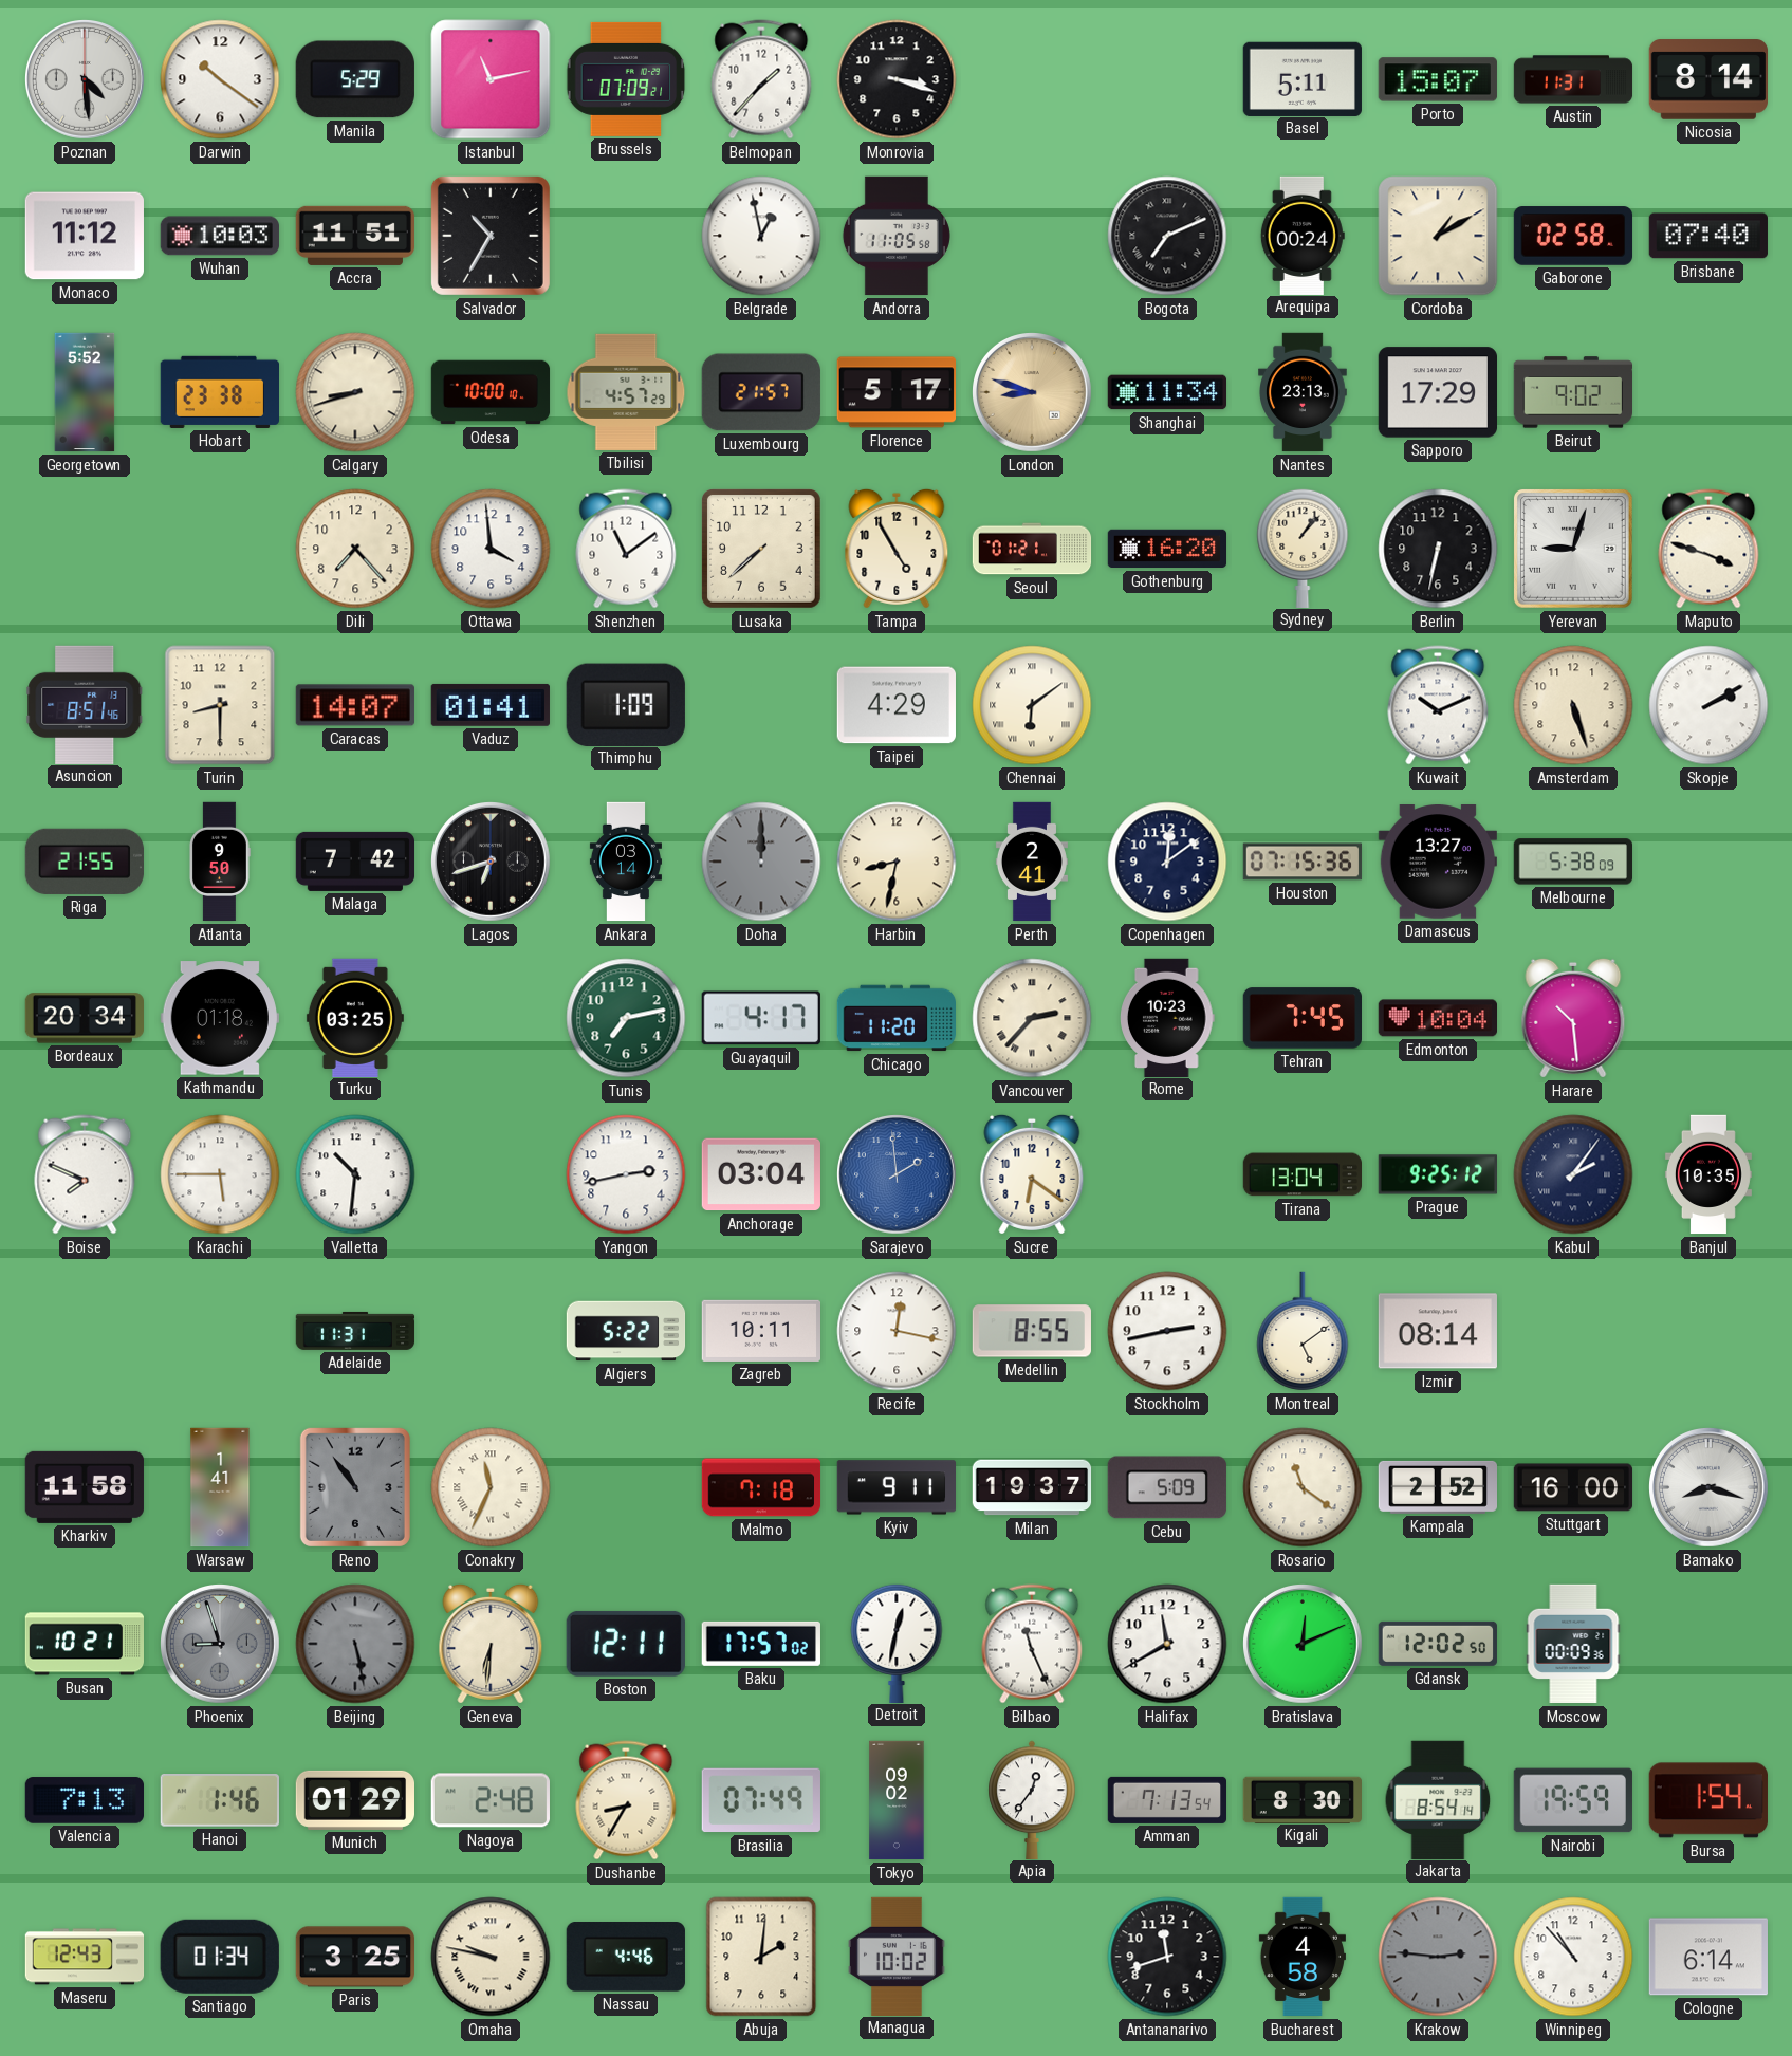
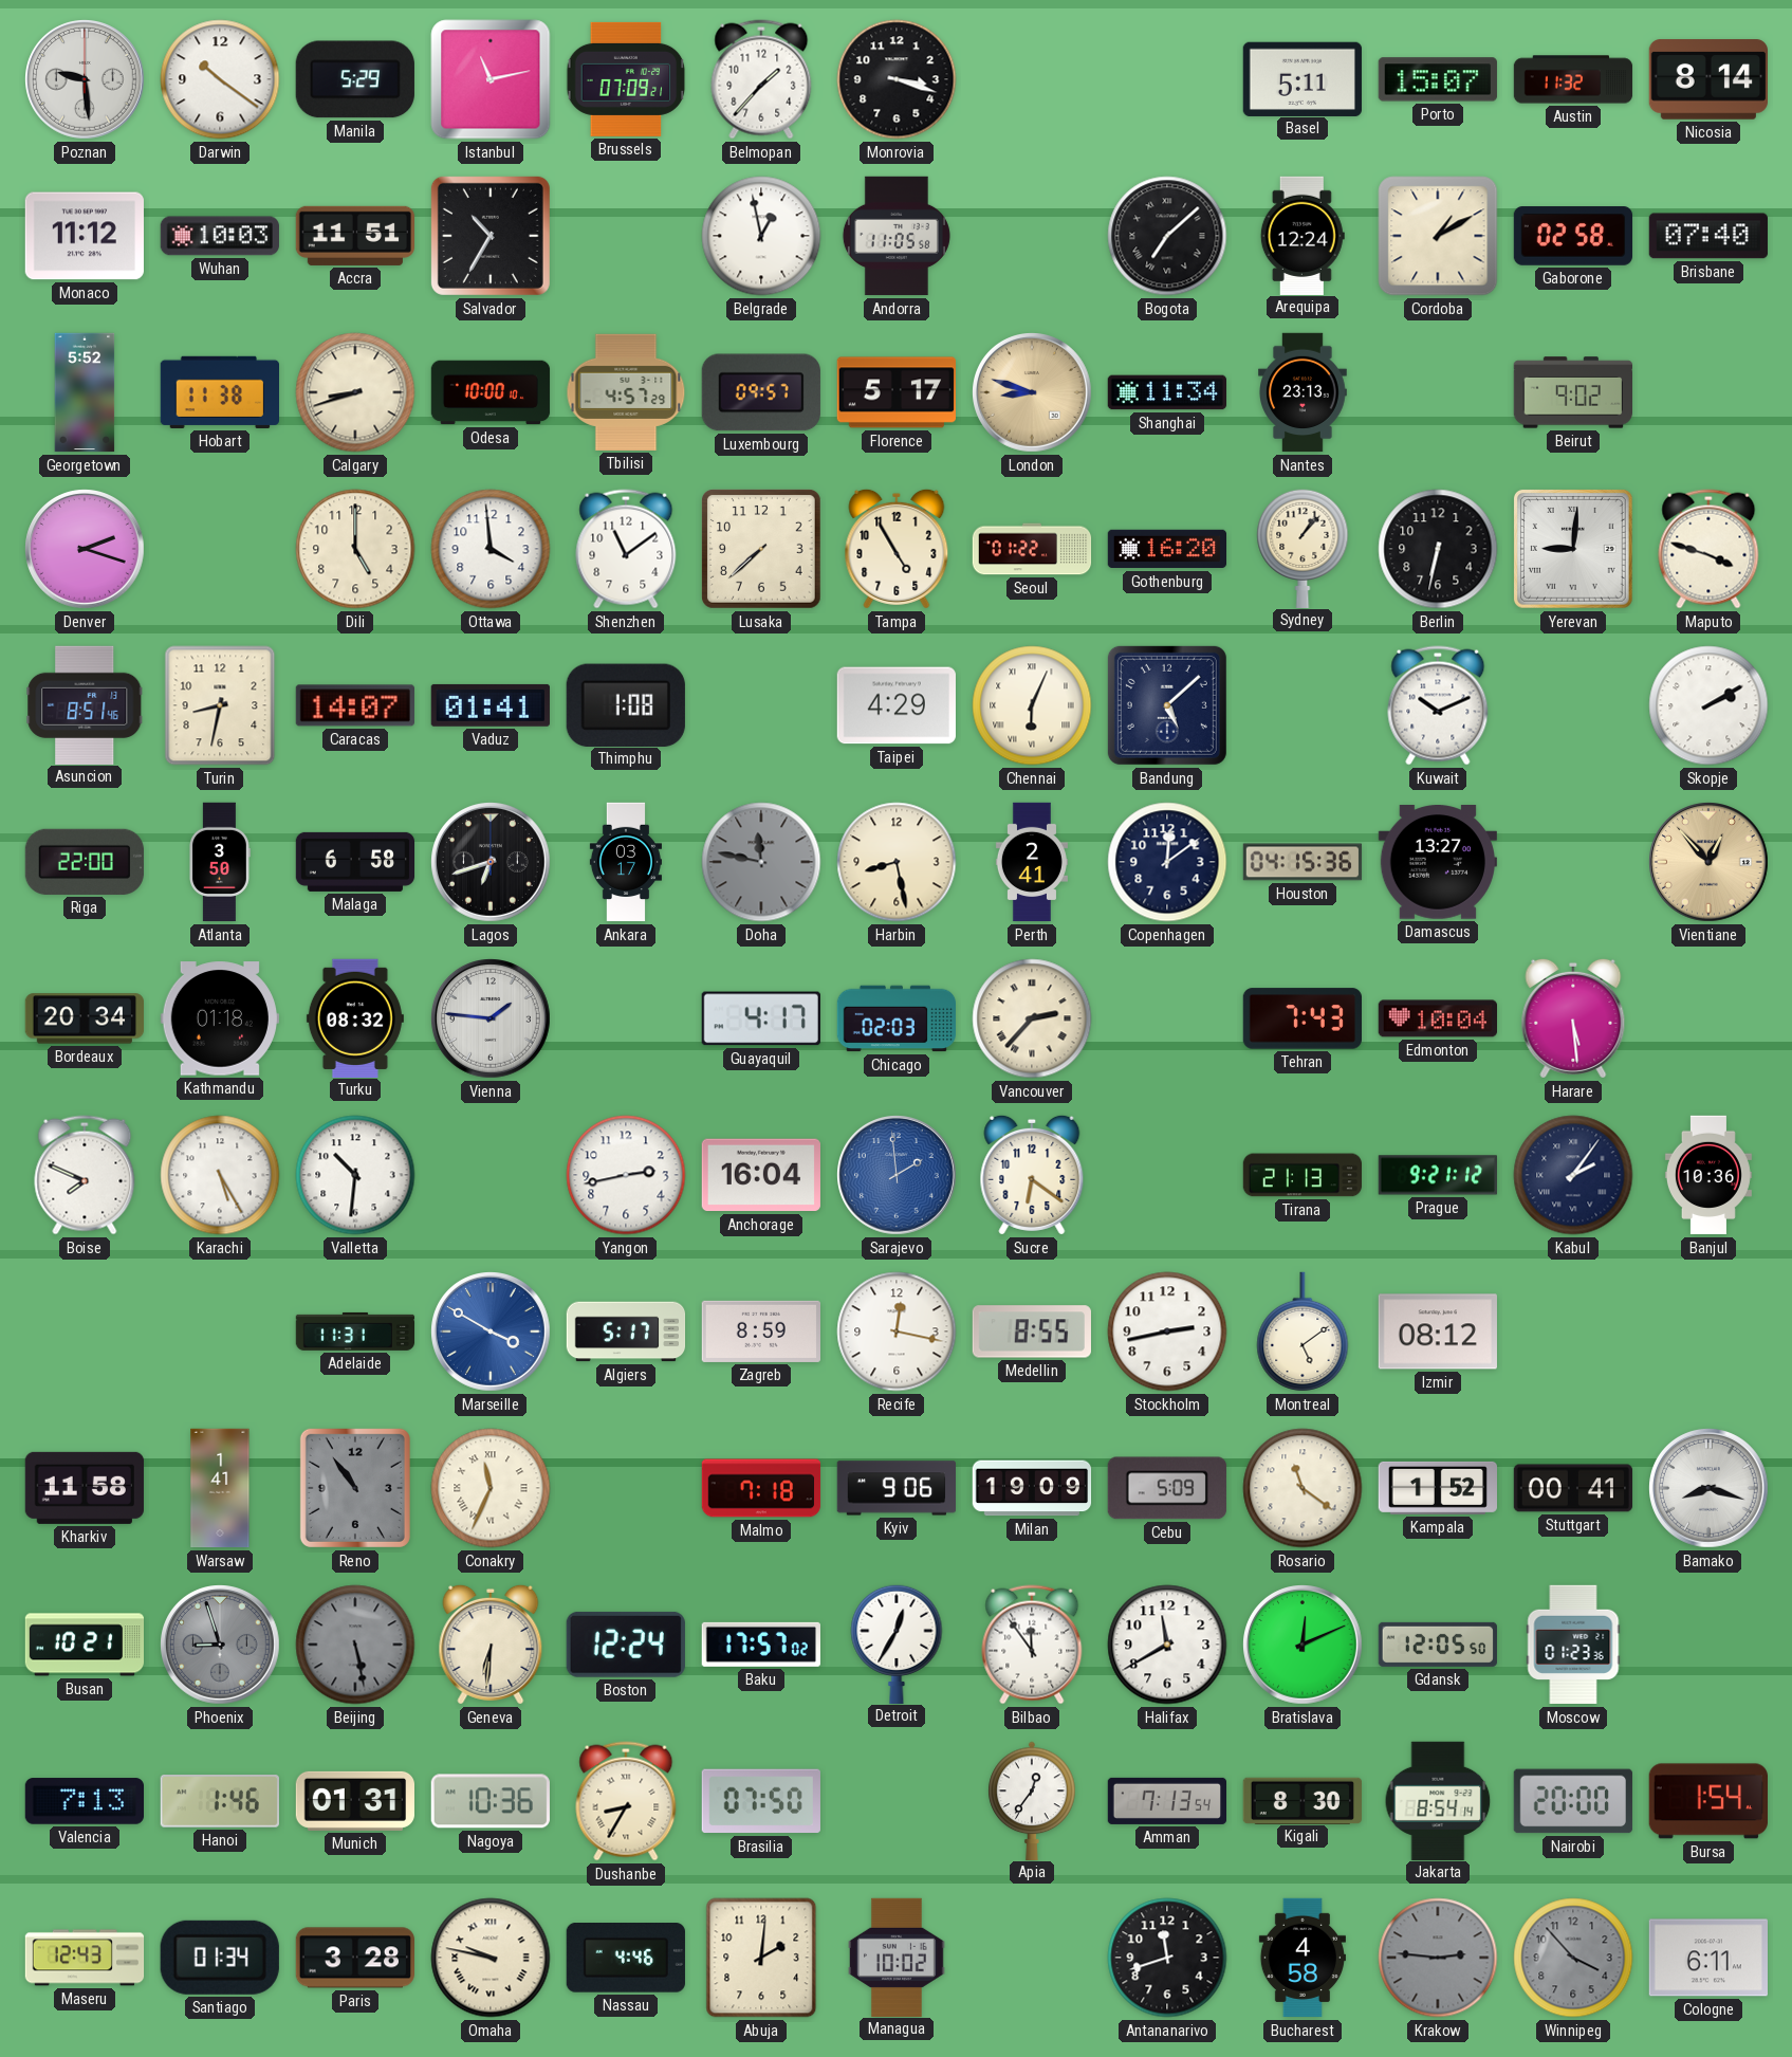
Poznan: 4:29 -> 9:29
Austin: 11:31 -> 11:32
Bogota: 7:11 -> 7:08
Arequipa: 00:24 -> 12:24
Hobart: 23:38 -> 11:38
Luxembourg: 21:57 -> 09:57
Sapporo: 17:29 -> none
Denver: none -> 2:18
Dili: 7:23 -> 5:00
Seoul: 01:21 -> 01:22
Yerevan: 9:03 -> 9:01
Turin: 8:30 -> 8:32
Thimphu: 1:09 -> 1:08
Chennai: 6:09 -> 6:04
Bandung: none -> 5:08
Amsterdam: 5:27 -> none
Riga: 21:55 -> 22:00
Atlanta: 9:50 -> 3:50
Malaga: 7:42 -> 6:58
Ankara: 03:14 -> 03:17
Doha: 12:00 -> 11:47
Harbin: 8:32 -> 8:28
Houston: 07:15 -> 04:15
Melbourne: 5:38 -> none
Vientiane: none -> 12:53
Turku: 03:25 -> 08:32
Vienna: none -> 1:46
Tunis: 7:13 -> none
Chicago: 11:20 -> 02:03
Rome: 10:23 -> none
Tehran: 7:45 -> 7:43
Harare: 10:29 -> 5:29
Karachi: 5:45 -> 5:25
Anchorage: 03:04 -> 16:04
Tirana: 13:04 -> 21:13
Prague: 9:25 -> 9:21
Banjul: 10:35 -> 10:36
Marseille: none -> 3:50
Algiers: 5:22 -> 5:17
Zagreb: 10:11 -> 8:59
Izmir: 08:14 -> 08:12
Kyiv: 9:11 -> 9:06
Milan: 19:37 -> 19:09
Kampala: 2:52 -> 1:52
Stuttgart: 16:00 -> 00:41
Boston: 12:11 -> 12:24
Detroit: 12:32 -> 12:35
Bilbao: 11:26 -> 11:54
Gdansk: 12:02 -> 12:05
Moscow: 00:09 -> 01:23
Munich: 01:29 -> 01:31
Nagoya: 2:48 -> 10:36
Brasilia: 07:49 -> 07:50
Tokyo: 09:02 -> none
Nairobi: 19:59 -> 20:00
Paris: 3:25 -> 3:28
Winnipeg: 10:53 -> 3:53
Winnipeg dial: white -> grey
Cologne: 6:14 -> 6:11
